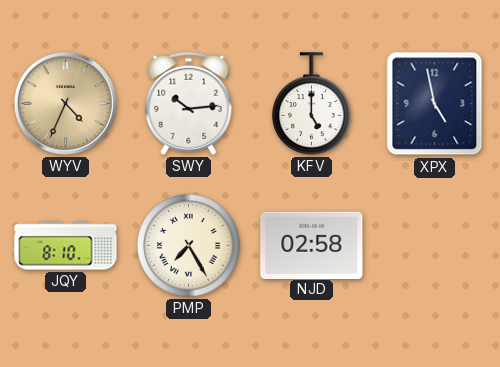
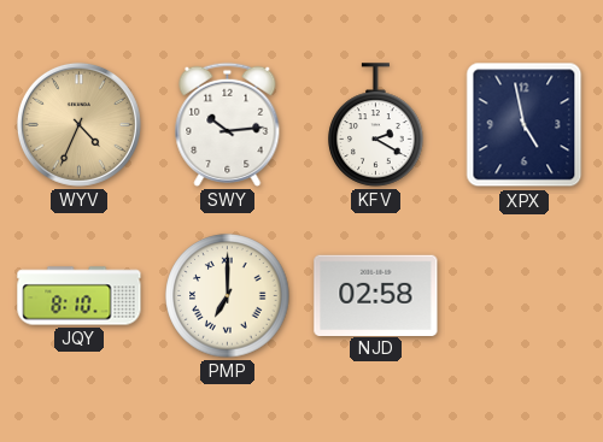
KFV: 5:00 -> 2:20
PMP: 7:25 -> 7:00
